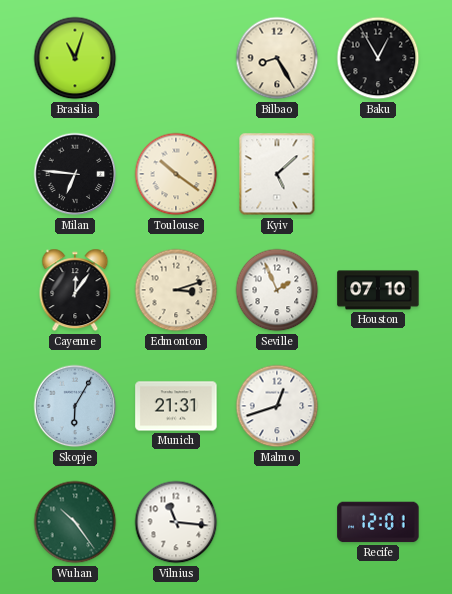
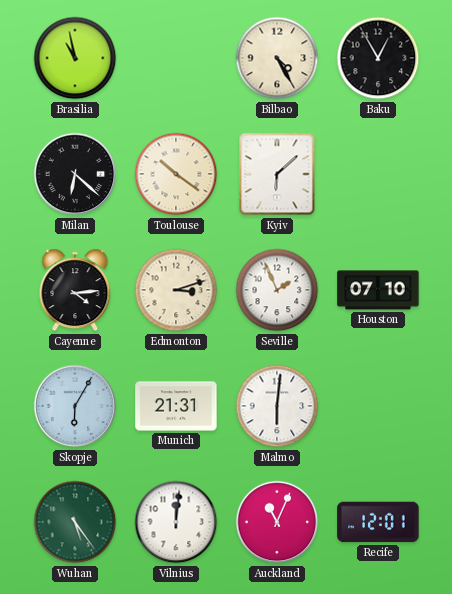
Brasilia: 11:03 -> 10:58
Bilbao: 8:25 -> 4:25
Milan: 6:46 -> 6:22
Kyiv: 5:08 -> 6:08
Cayenne: 12:06 -> 4:14
Malmo: 12:42 -> 6:01
Wuhan: 10:24 -> 5:24
Vilnius: 11:16 -> 12:01
Auckland: none -> 11:04
